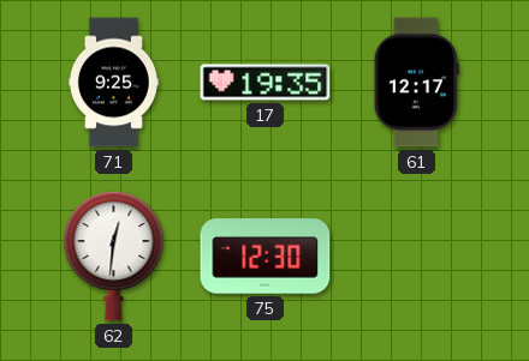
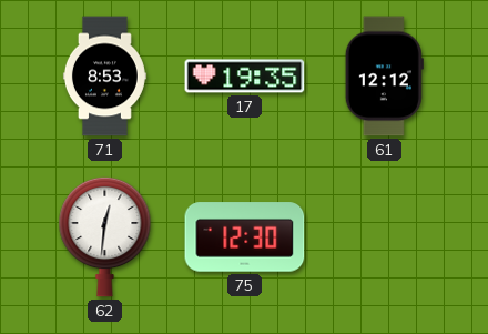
71: 9:25 -> 8:53
61: 12:17 -> 12:12
